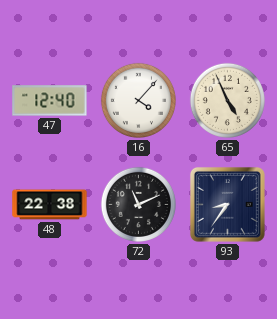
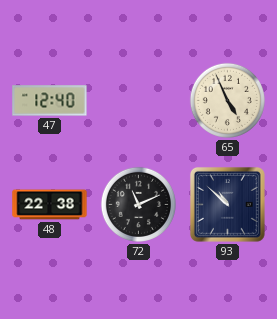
16: 4:07 -> none
93: 8:36 -> 10:52
